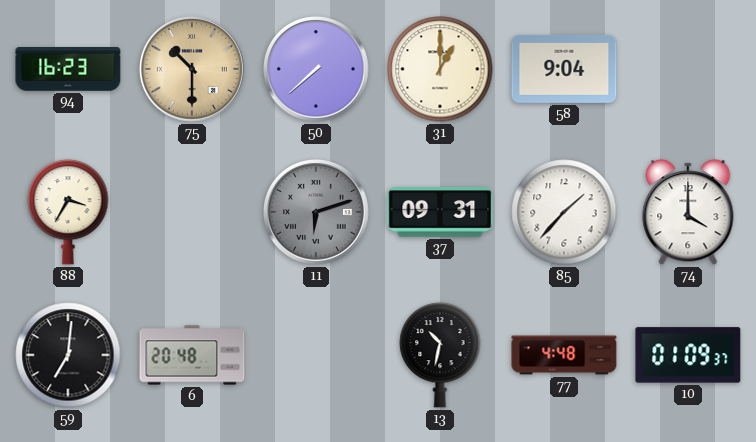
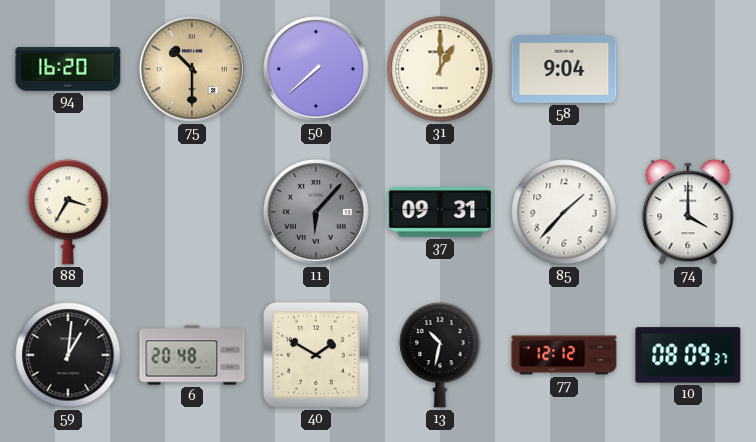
94: 16:23 -> 16:20
11: 6:12 -> 6:07
59: 7:01 -> 1:01
40: none -> 1:50
77: 4:48 -> 12:12
10: 01:09 -> 08:09
